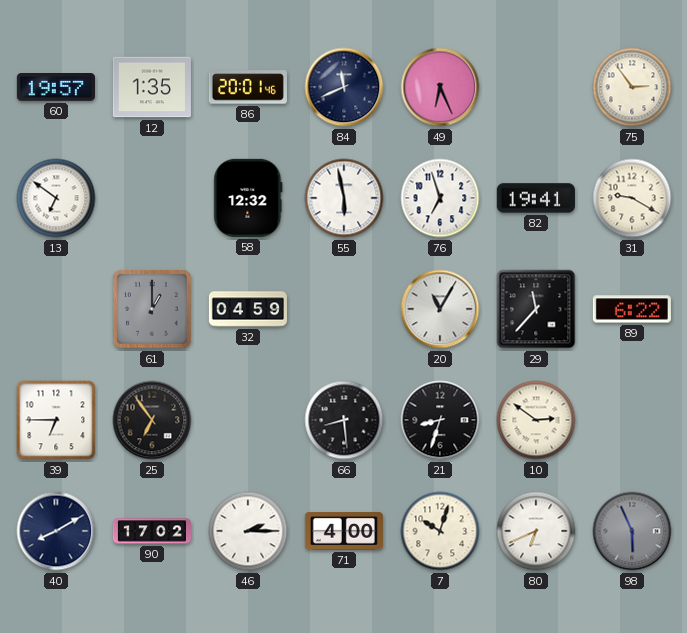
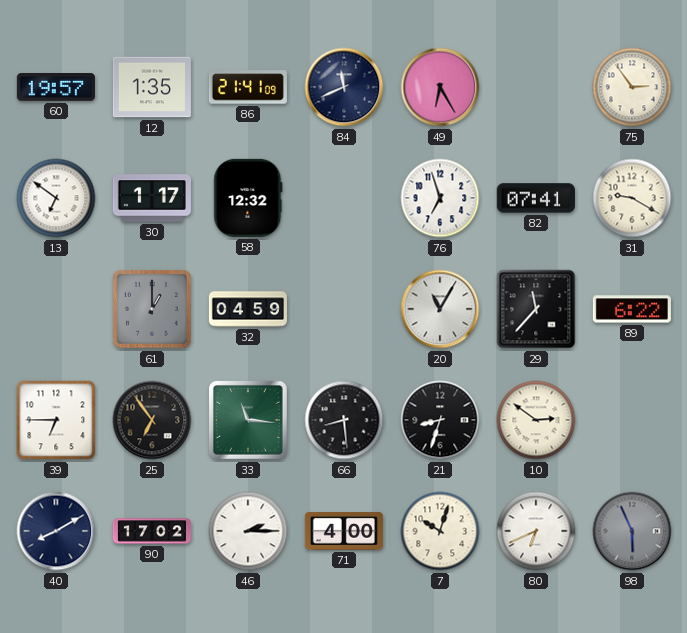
86: 20:01 -> 21:41
49: 6:26 -> 6:25
30: none -> 1:17
55: 5:58 -> none
82: 19:41 -> 07:41
33: none -> 11:16
